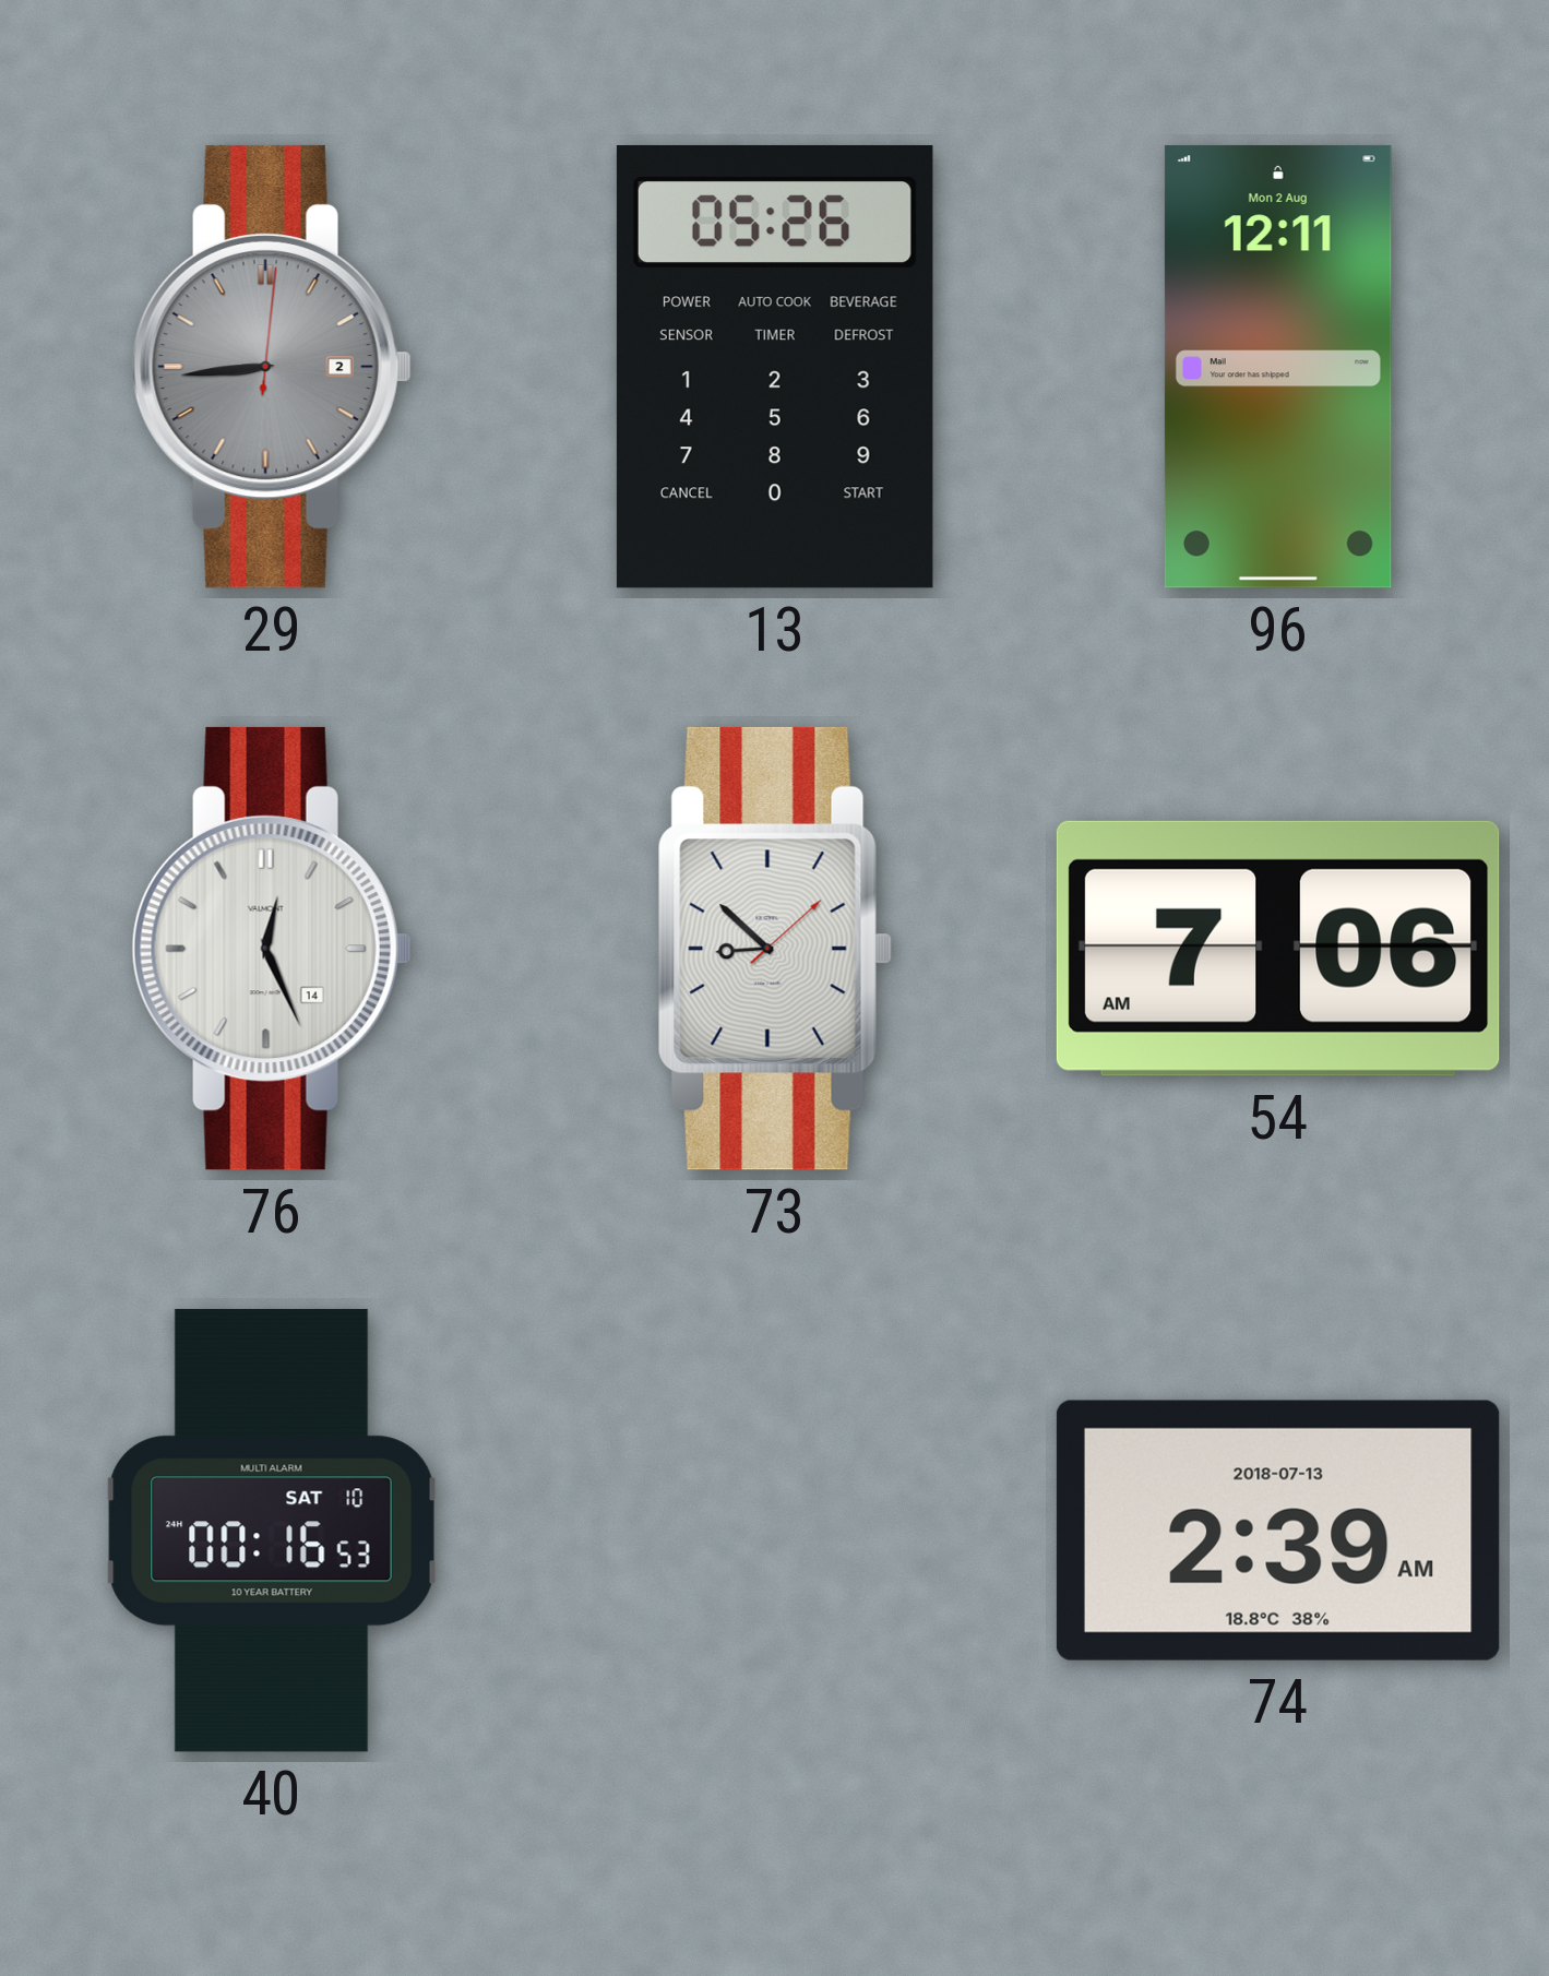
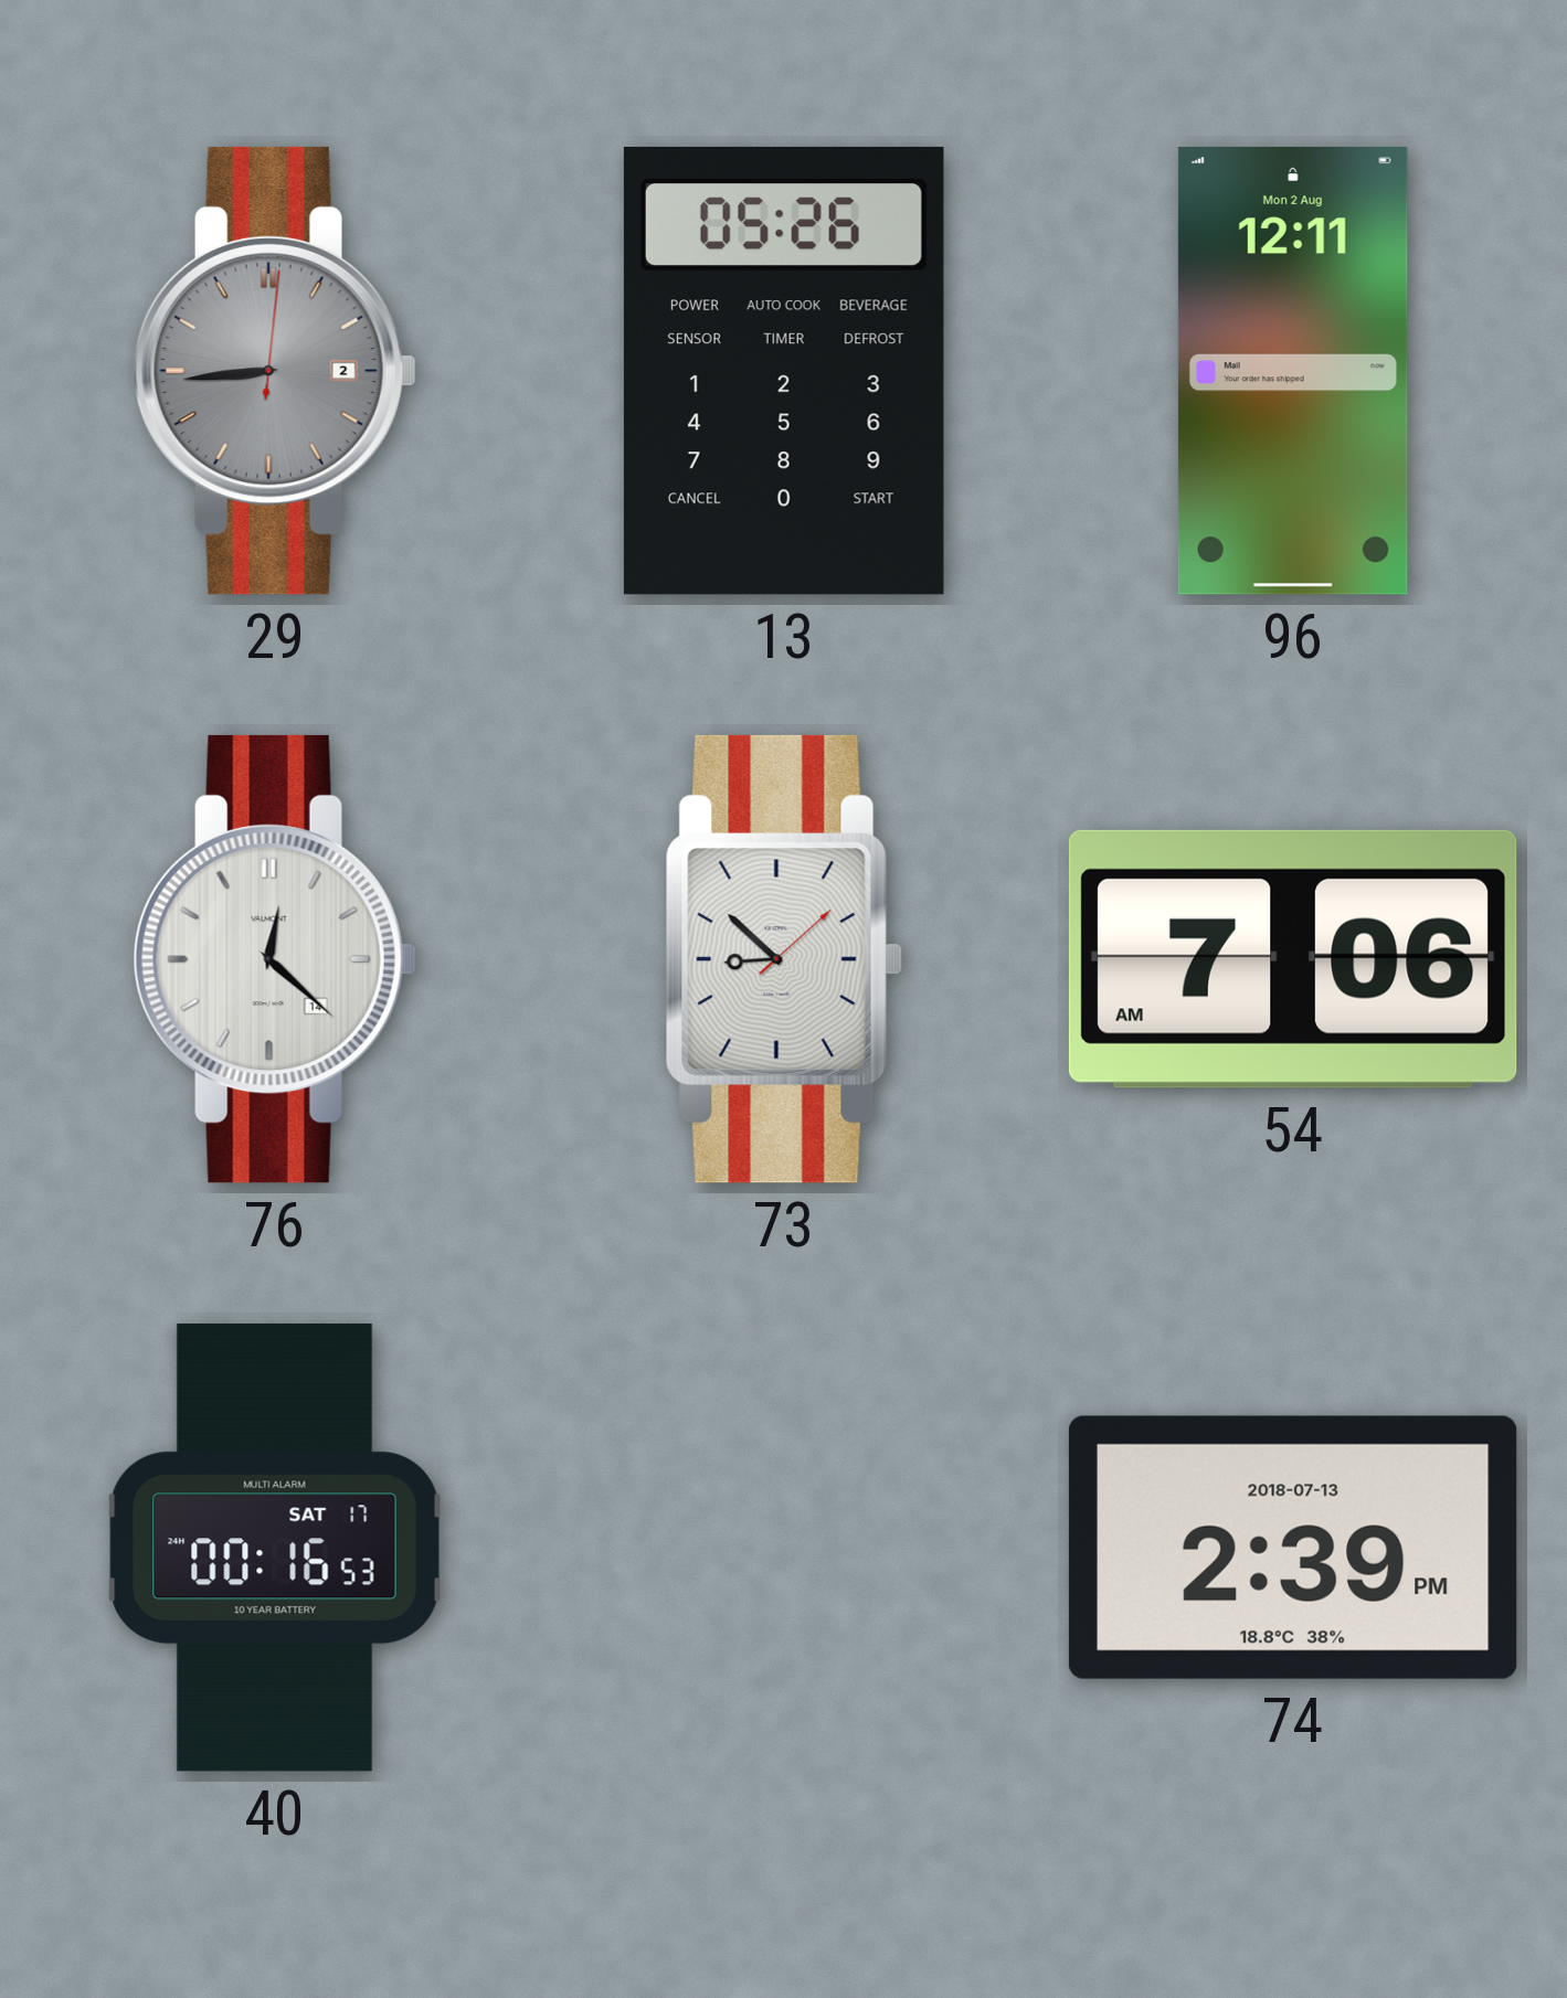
76: 12:26 -> 12:22
40 date: SAT 10 -> SAT 17
74: 2:39 AM -> 2:39 PM
